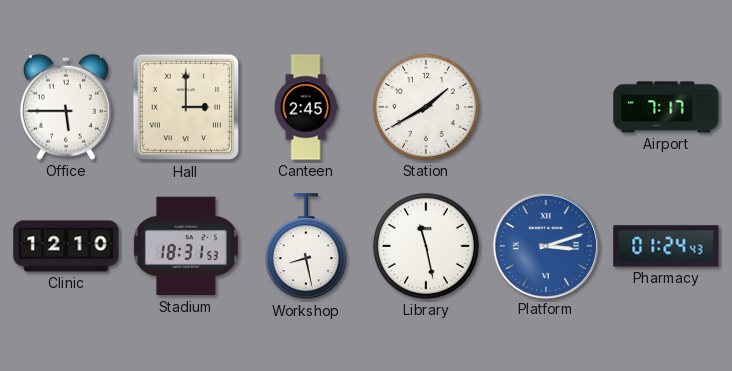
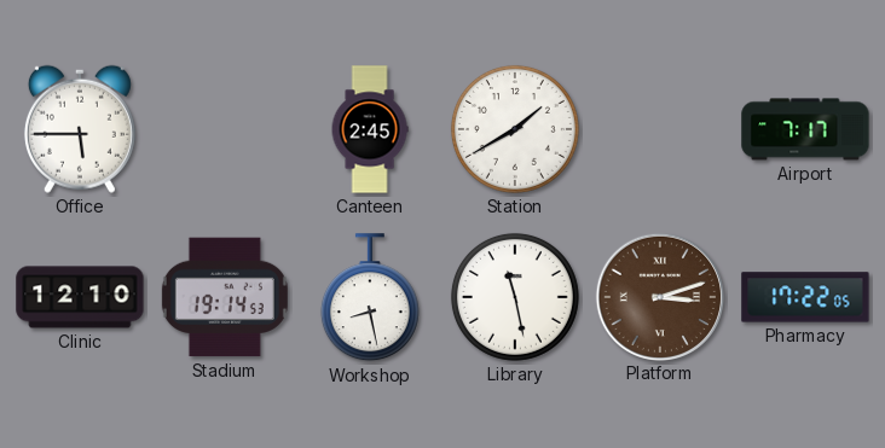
Hall: 3:00 -> none
Stadium: 18:31 -> 19:14
Platform dial: blue -> brown
Pharmacy: 01:24 -> 17:22
